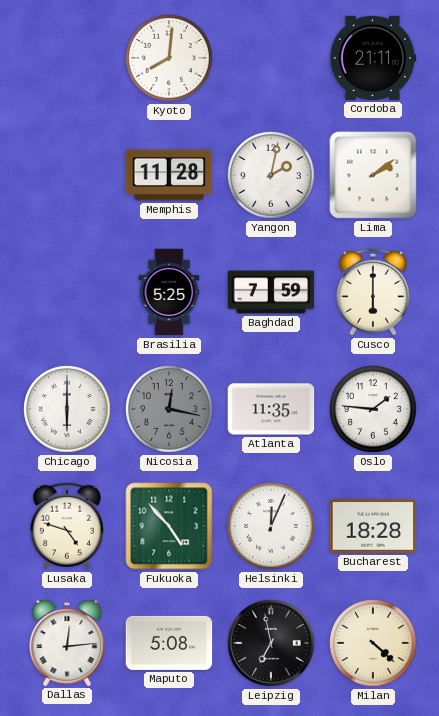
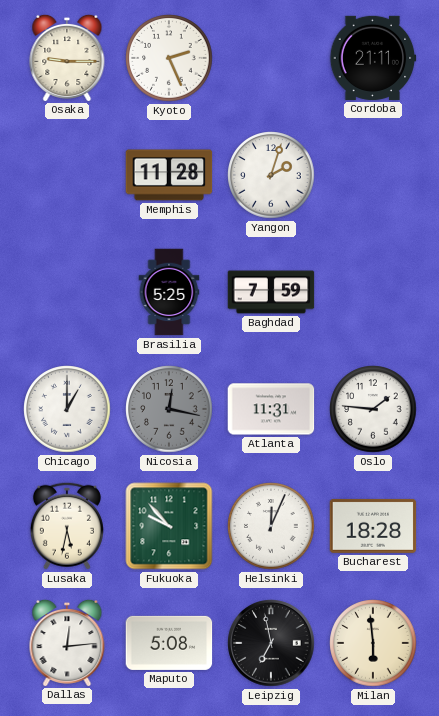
Osaka: none -> 9:15
Kyoto: 8:01 -> 2:26
Yangon: 2:02 -> 2:03
Lima: 2:09 -> none
Cusco: 6:00 -> none
Chicago: 6:00 -> 1:00
Atlanta: 11:35 -> 11:31
Lusaka: 4:48 -> 5:32
Fukuoka: 4:53 -> 9:53
Milan: 4:22 -> 5:59
